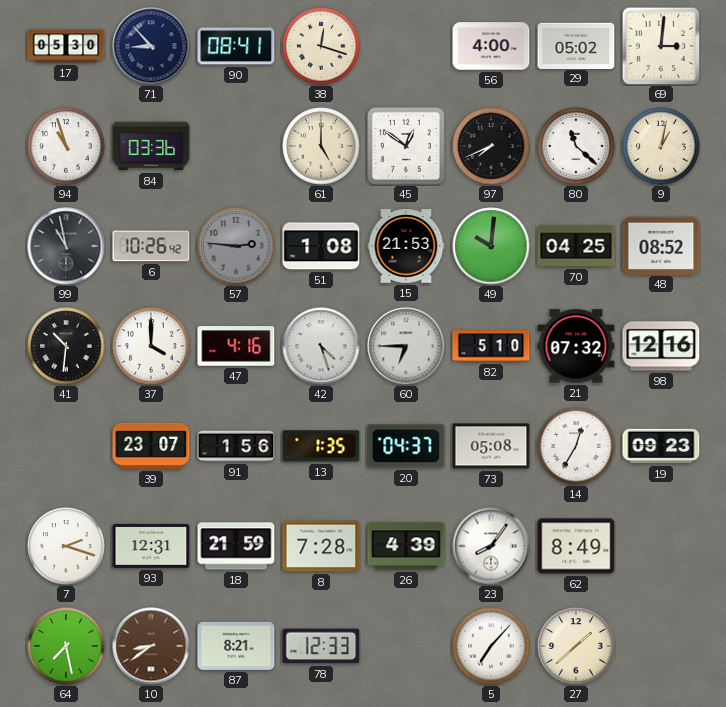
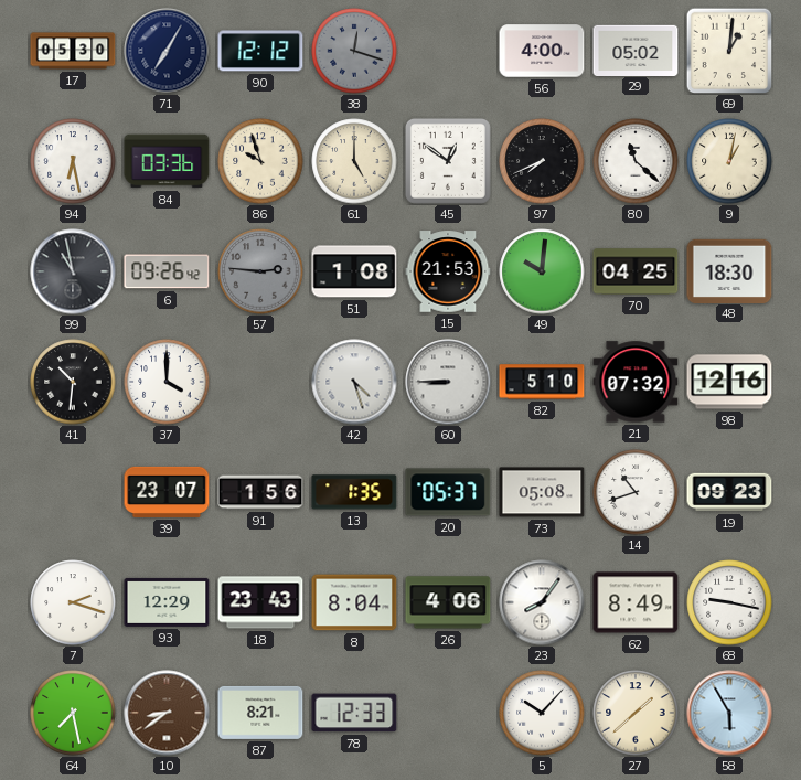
71: 8:53 -> 7:05
90: 08:41 -> 12:12
38 dial: cream -> grey
69: 3:01 -> 1:01
94: 10:57 -> 6:28
86: none -> 9:57
6: 10:26 -> 09:26
48: 08:52 -> 18:30
47: 4:16 -> none
60: 6:45 -> 8:45
20: 04:37 -> 05:37
14: 12:35 -> 10:42
93: 12:31 -> 12:29
18: 21:59 -> 23:43
8: 7:28 -> 8:04
26: 4:39 -> 4:06
68: none -> 9:17
5: 7:07 -> 10:07
58: none -> 5:55
